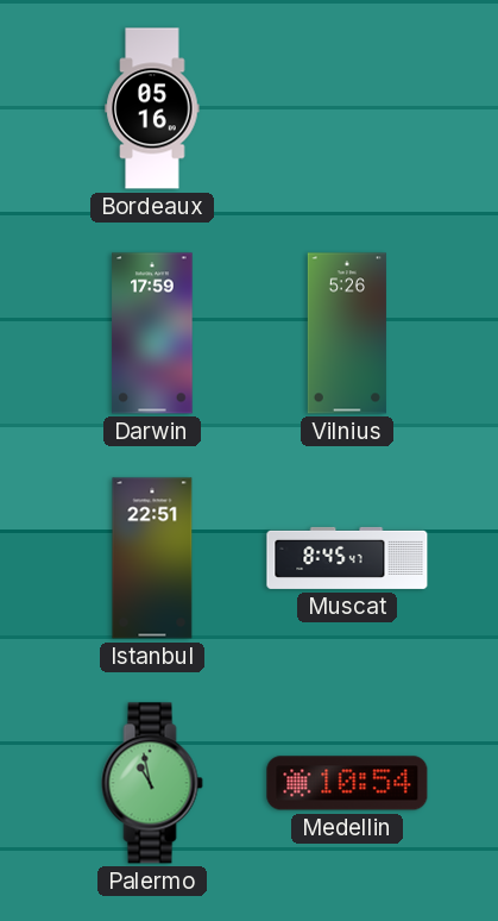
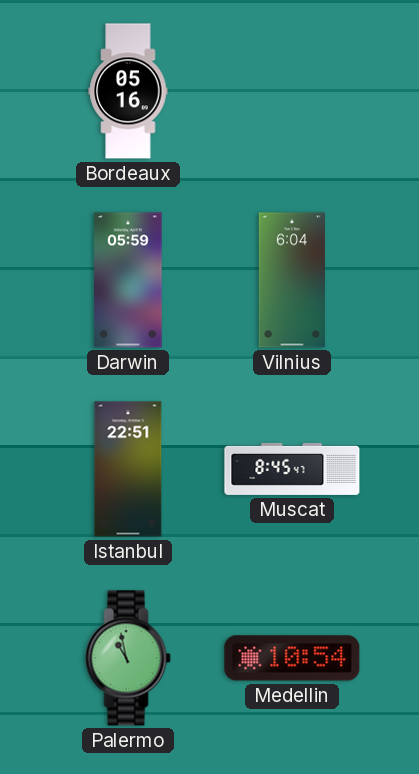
Darwin: 17:59 -> 05:59
Vilnius: 5:26 -> 6:04
